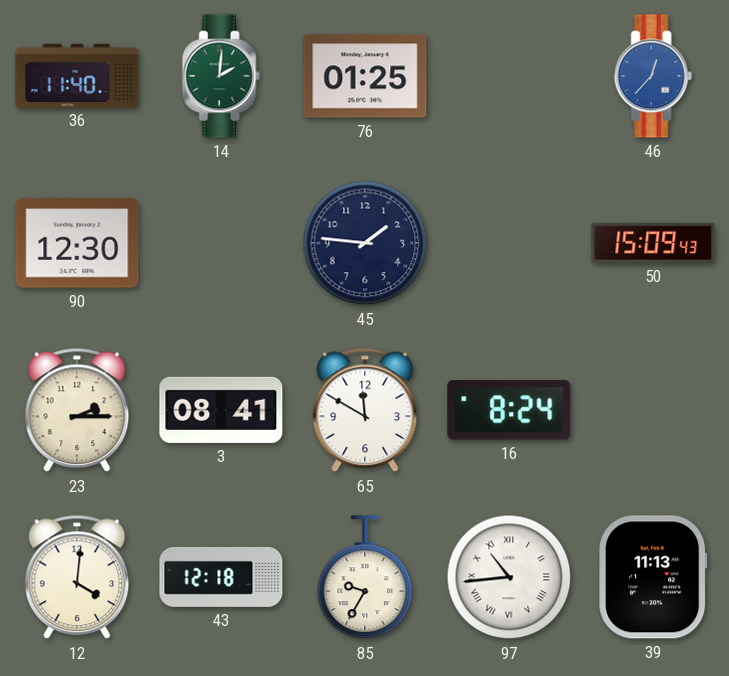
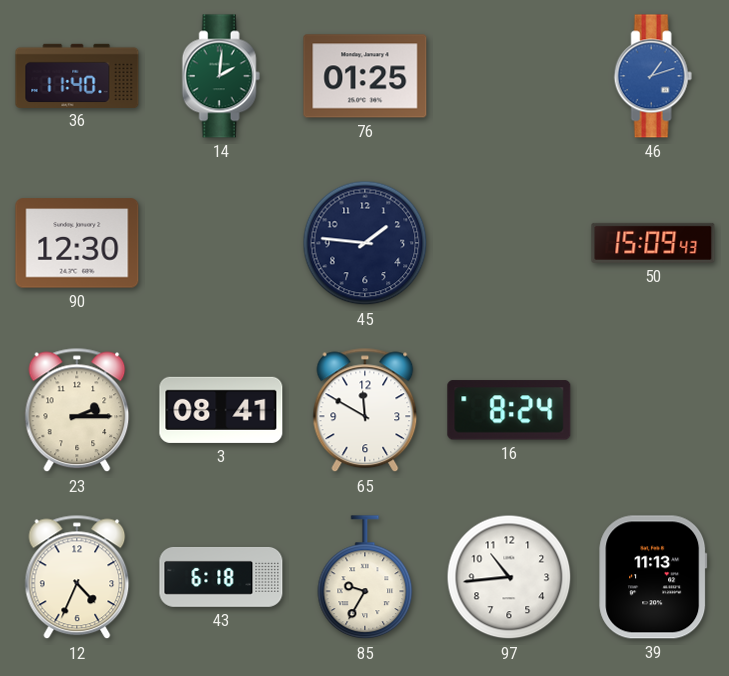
46: 12:37 -> 1:12
12: 4:01 -> 4:34
43: 12:18 -> 6:18
97 numerals: Roman -> Arabic
